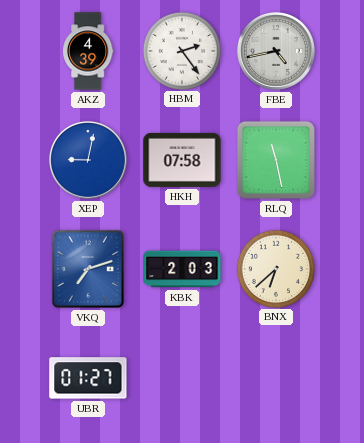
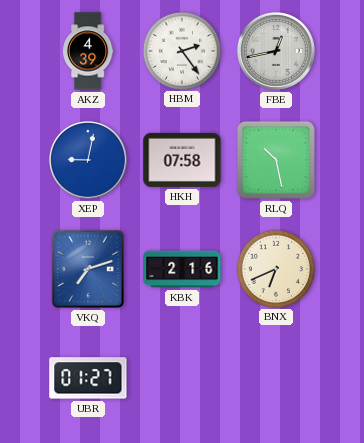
FBE: 4:43 -> 12:43
RLQ: 11:28 -> 10:28
KBK: 2:03 -> 2:16
BNX: 6:38 -> 6:41
